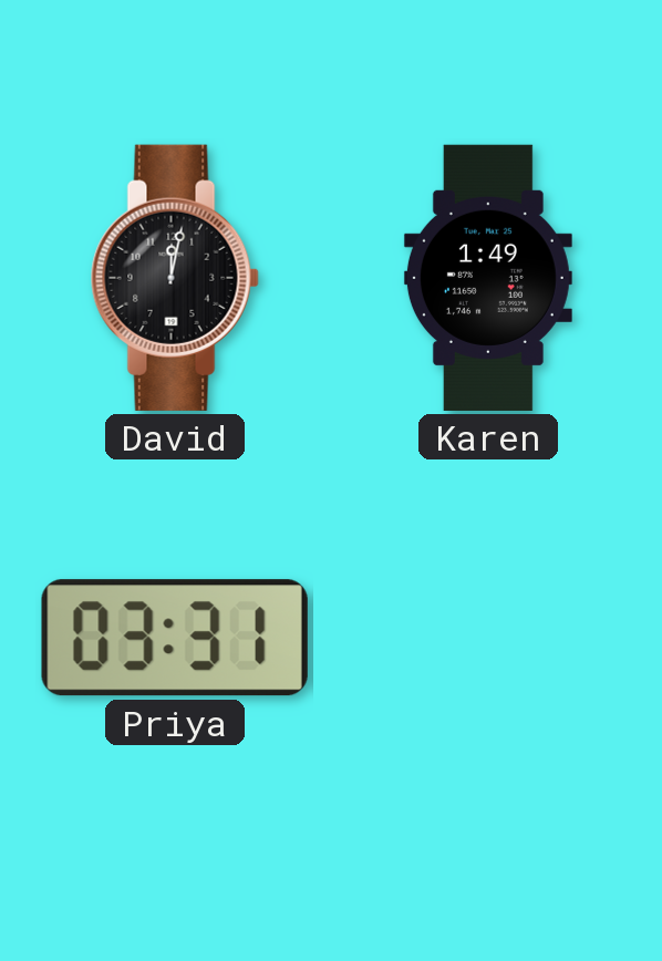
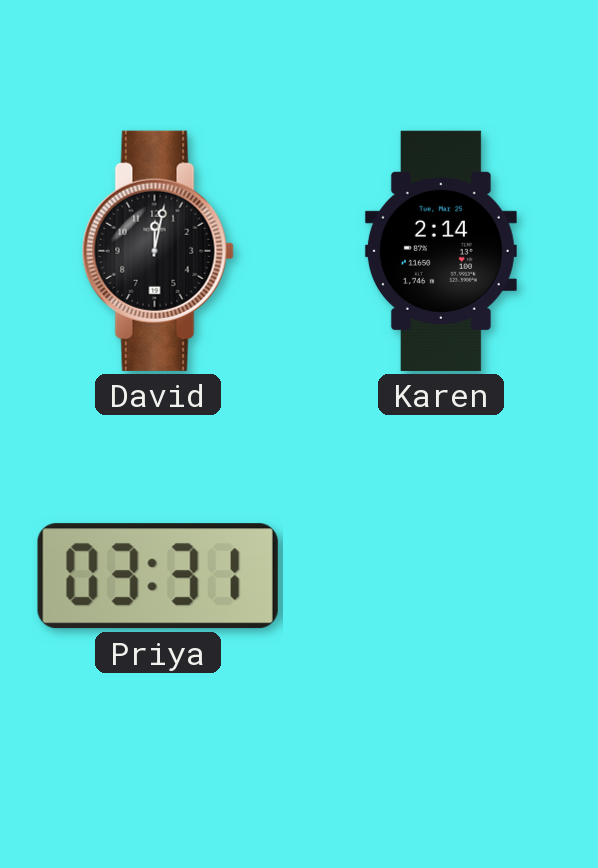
Karen: 1:49 -> 2:14
